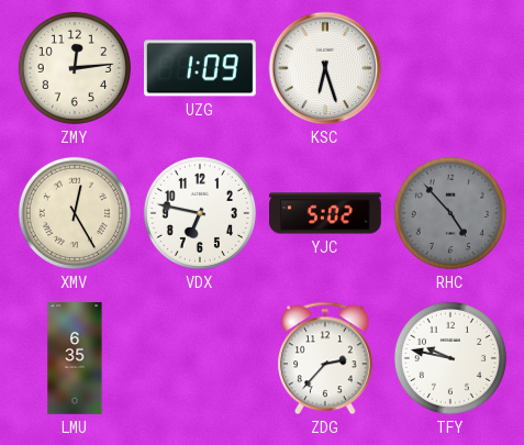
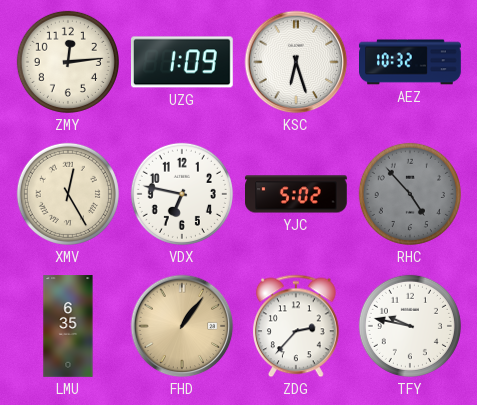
AEZ: none -> 10:32
FHD: none -> 1:06
